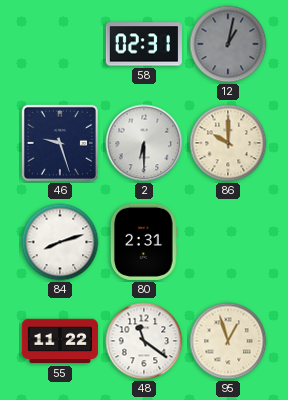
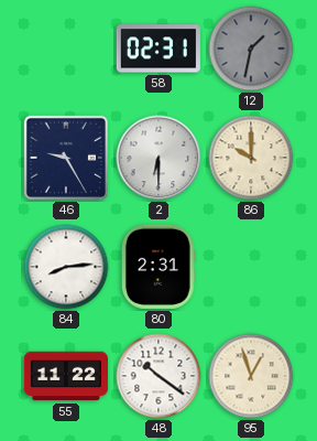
12: 1:02 -> 1:32
46: 9:27 -> 9:25
84: 8:12 -> 8:14
48: 11:21 -> 10:21
